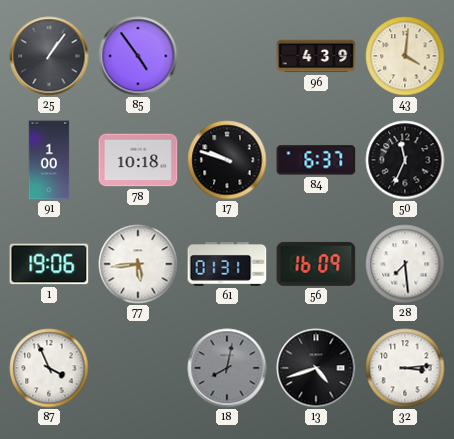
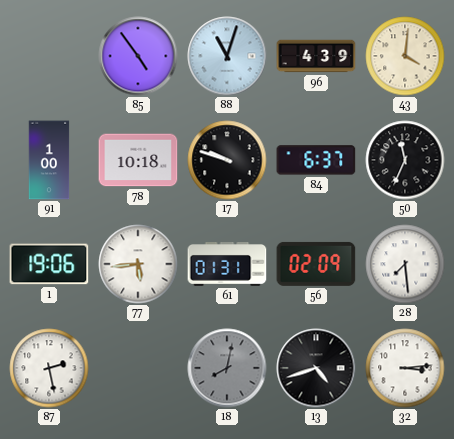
25: 1:06 -> none
88: none -> 11:03
56: 16:09 -> 02:09
87: 3:56 -> 2:28
